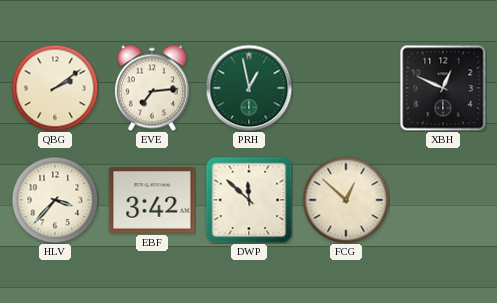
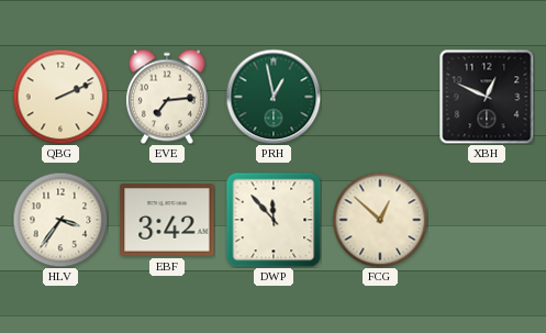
QBG: 2:09 -> 2:11
HLV: 3:37 -> 3:36
DWP: 11:52 -> 11:53
